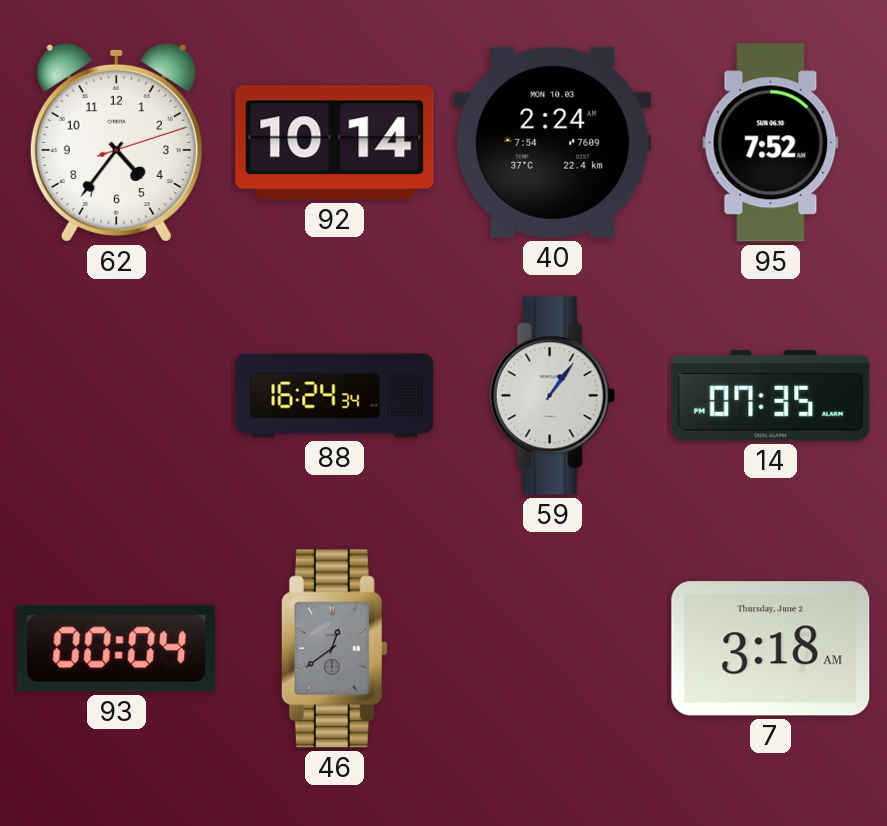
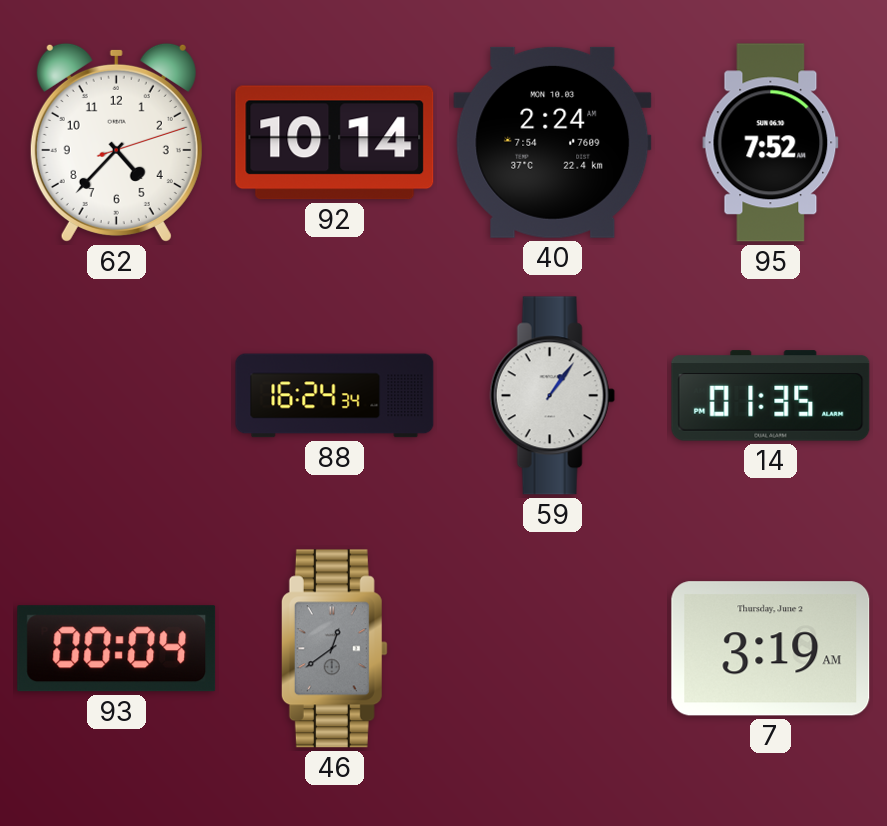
62: 4:36 -> 4:37
14: 07:35 -> 01:35
7: 3:18 -> 3:19
